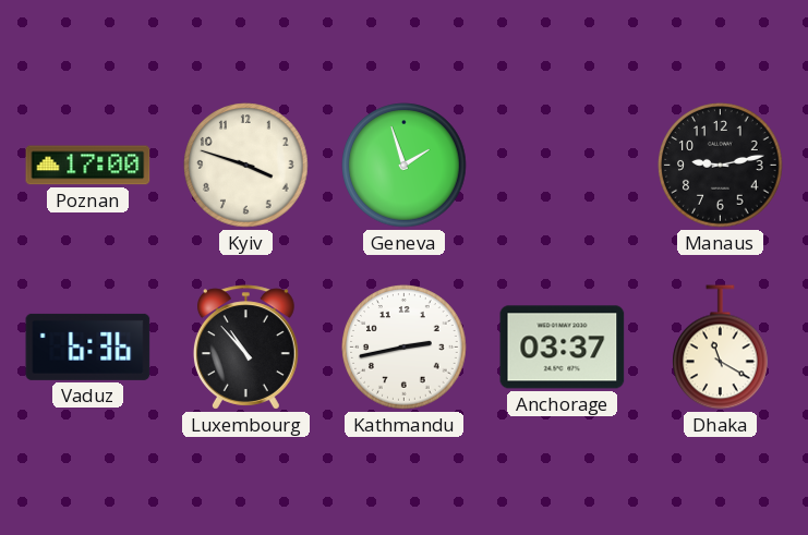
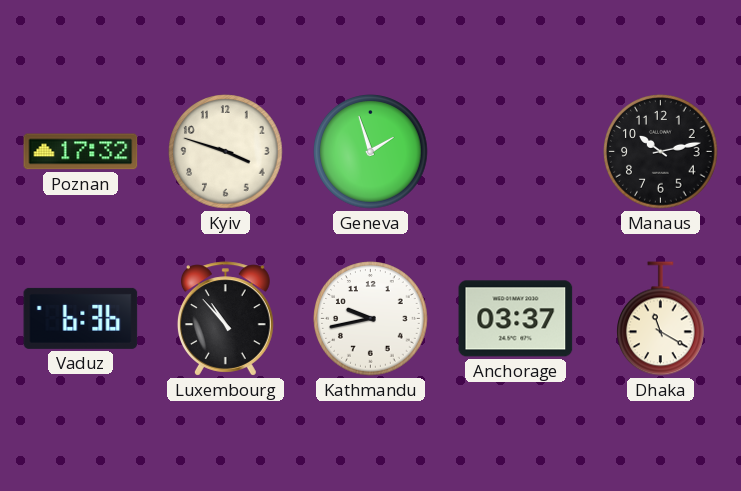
Poznan: 17:00 -> 17:32
Manaus: 9:13 -> 10:13
Kathmandu: 2:43 -> 9:43
